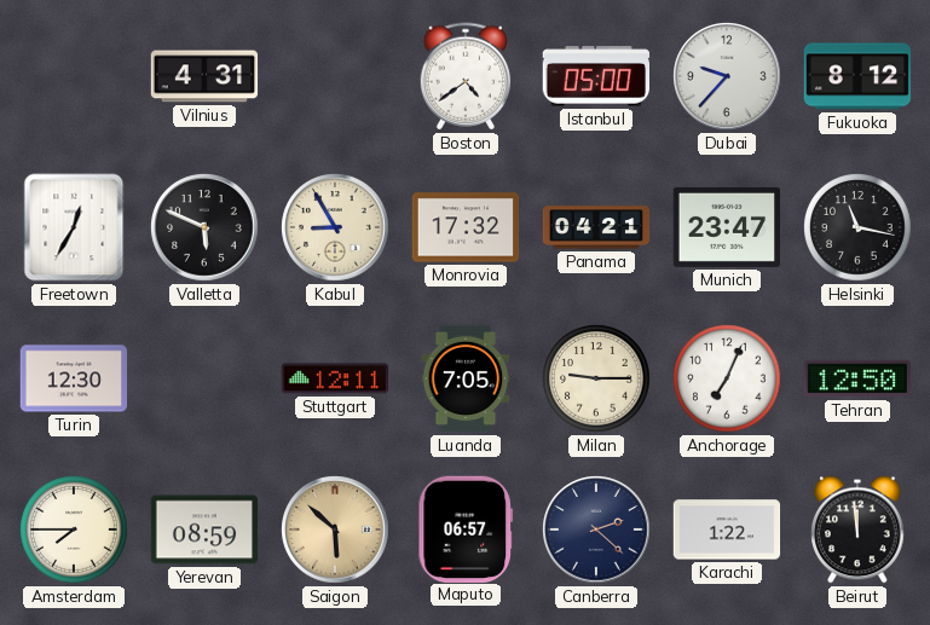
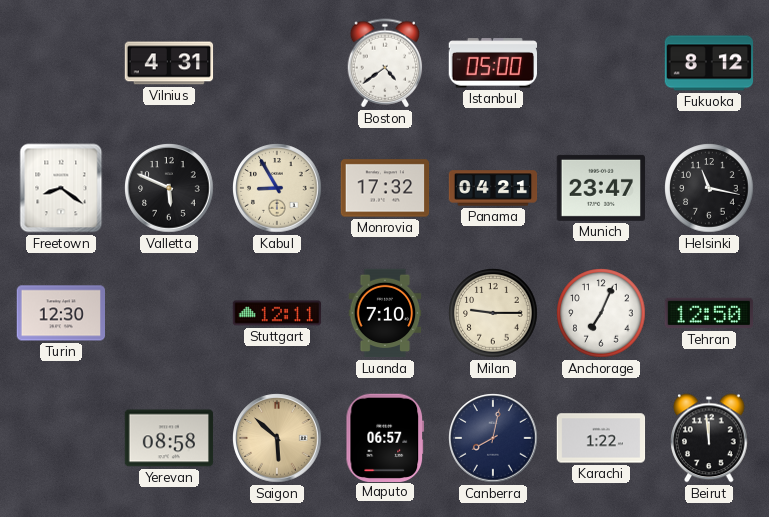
Dubai: 9:37 -> none
Freetown: 12:35 -> 8:21
Luanda: 7:05 -> 7:10
Amsterdam: 7:45 -> none
Yerevan: 08:59 -> 08:58
Canberra: 2:22 -> 8:02
